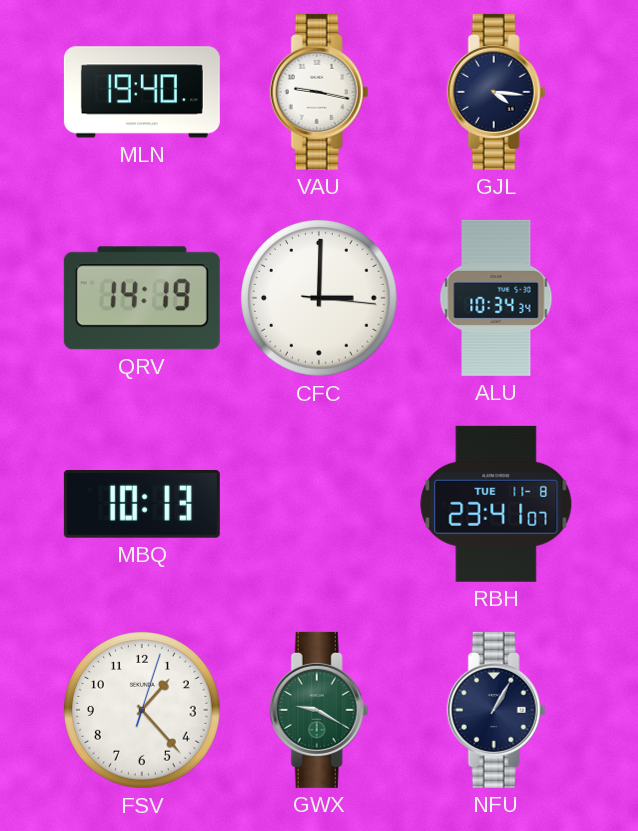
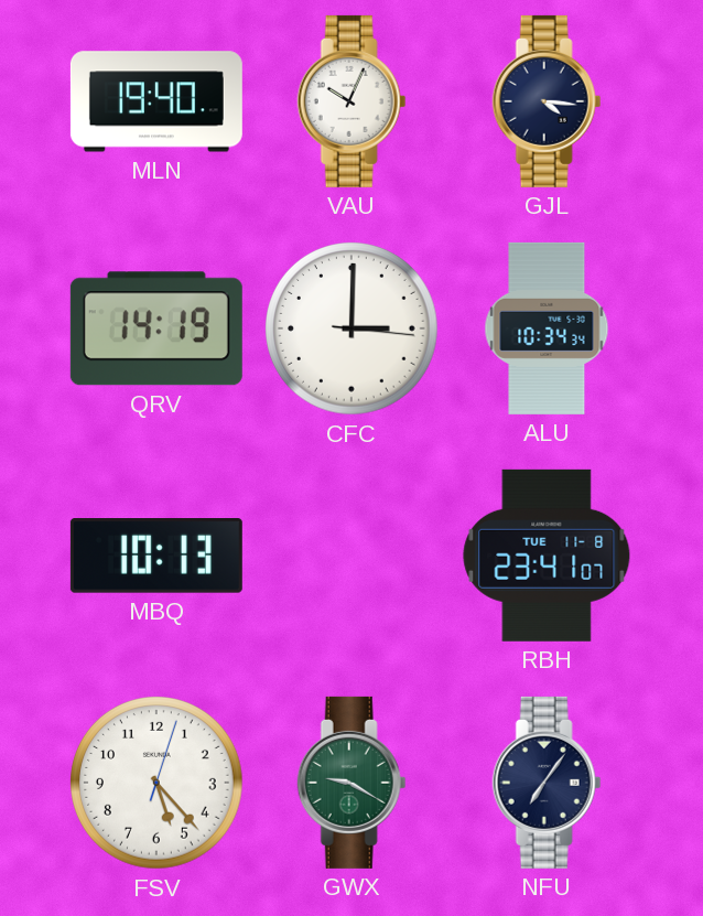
VAU: 9:17 -> 10:04
FSV: 1:23 -> 5:23
NFU: 1:05 -> 7:06
